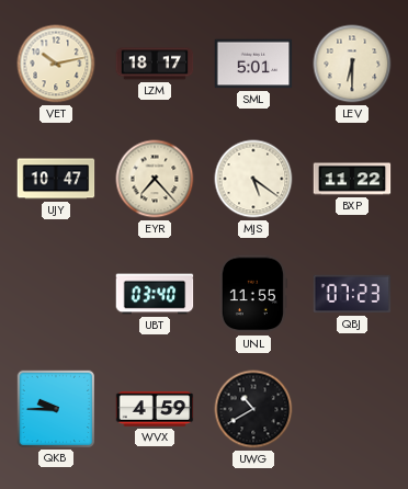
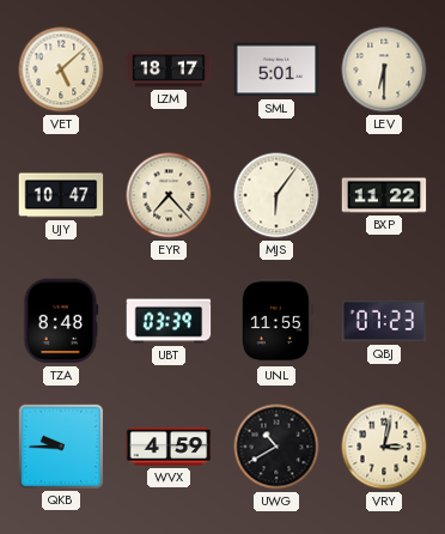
VET: 10:13 -> 5:08
MJS: 5:21 -> 6:06
TZA: none -> 8:48
UBT: 03:40 -> 03:39
VRY: none -> 3:02
